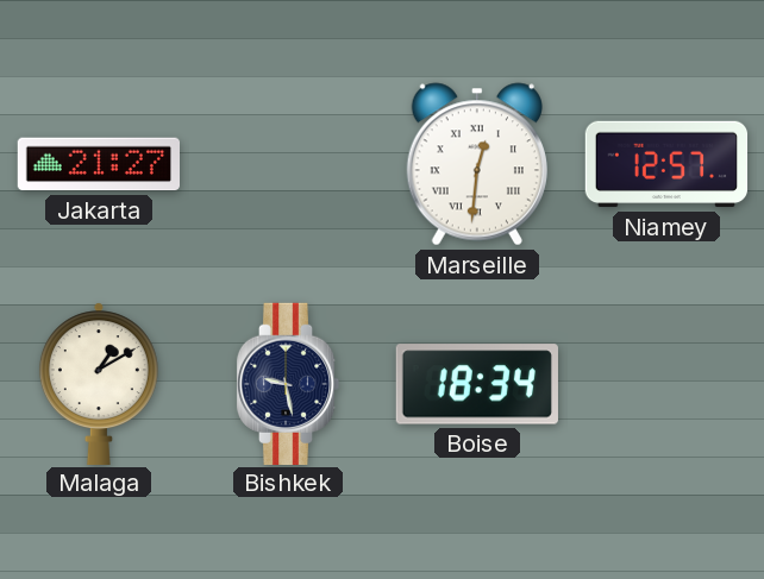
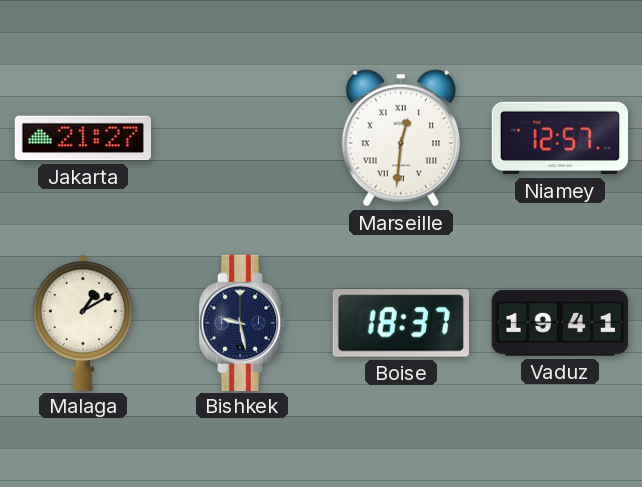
Boise: 18:34 -> 18:37
Vaduz: none -> 19:41
